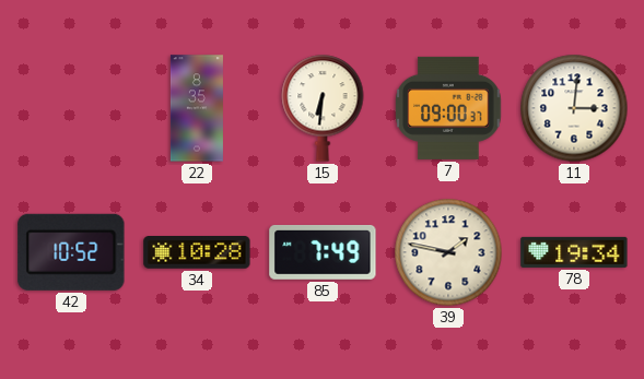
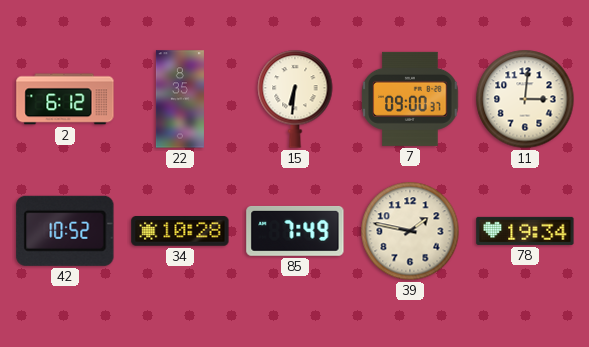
2: none -> 6:12
